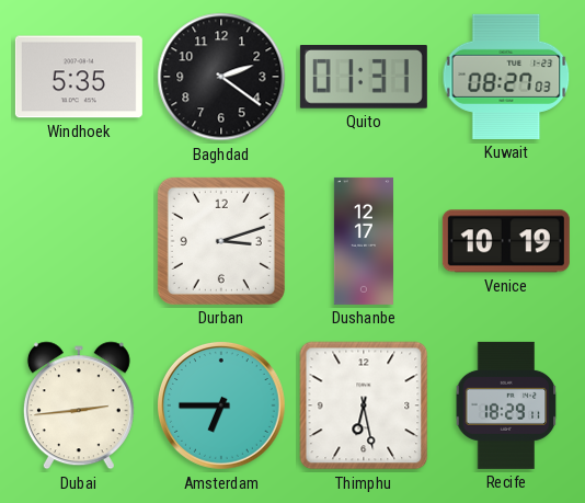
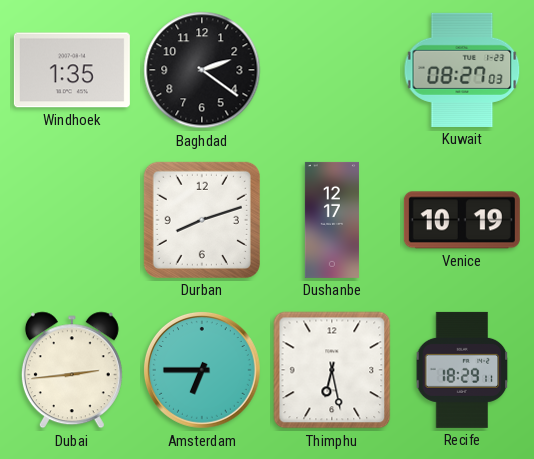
Windhoek: 5:35 -> 1:35
Quito: 01:31 -> none
Durban: 3:12 -> 8:12
